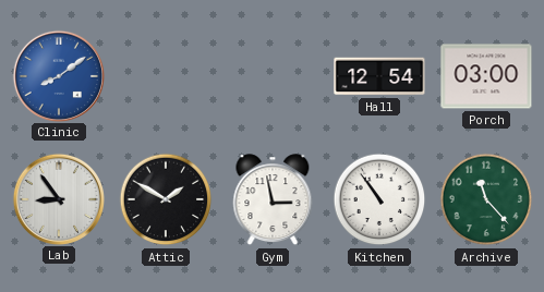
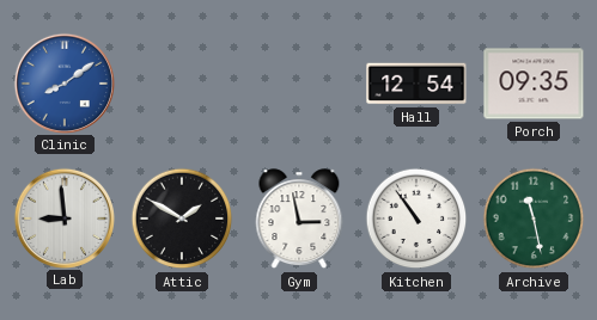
Porch: 03:00 -> 09:35
Lab: 8:54 -> 8:59
Archive: 11:23 -> 11:28
